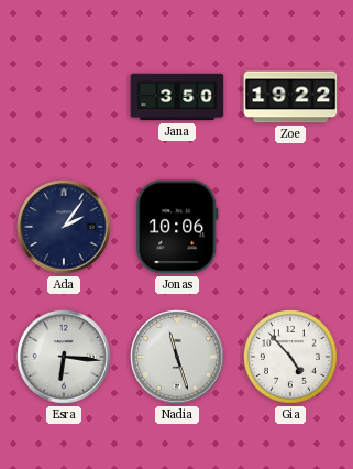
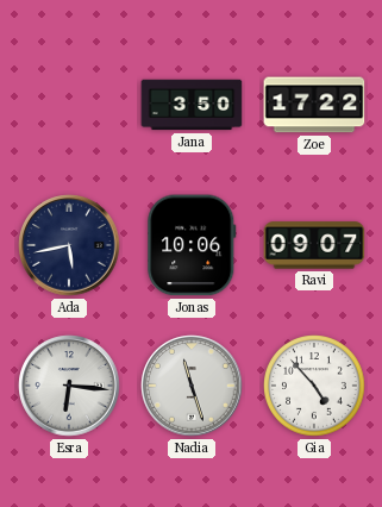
Zoe: 19:22 -> 17:22
Ada: 2:06 -> 5:43
Ravi: none -> 09:07
